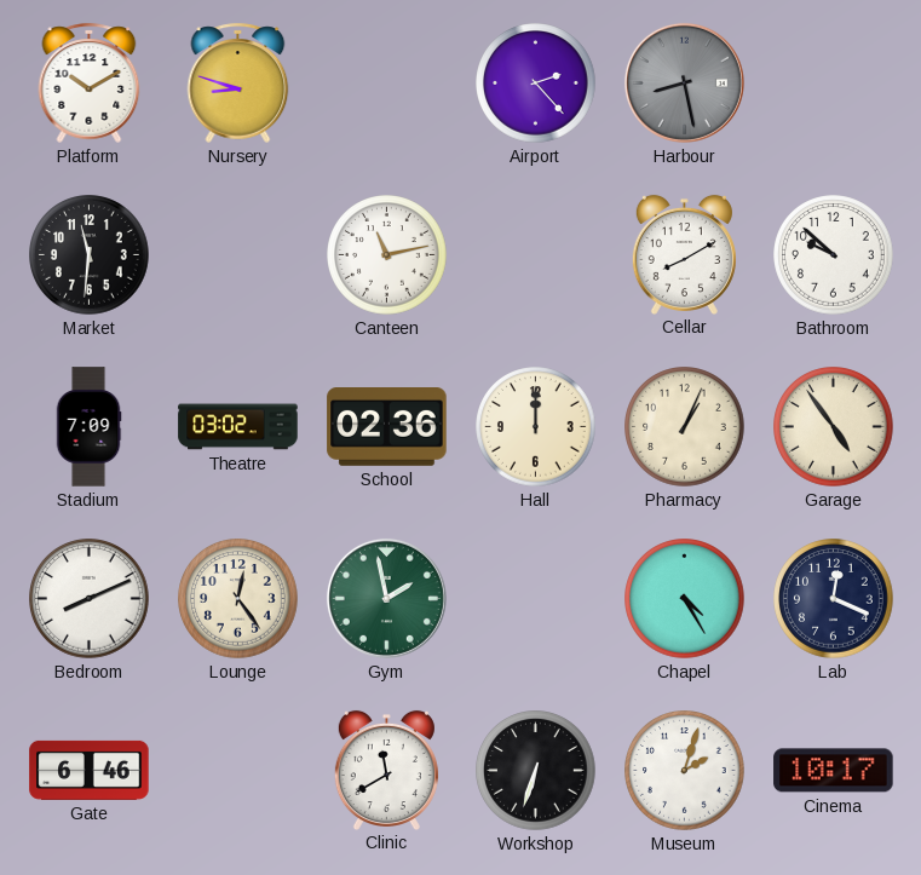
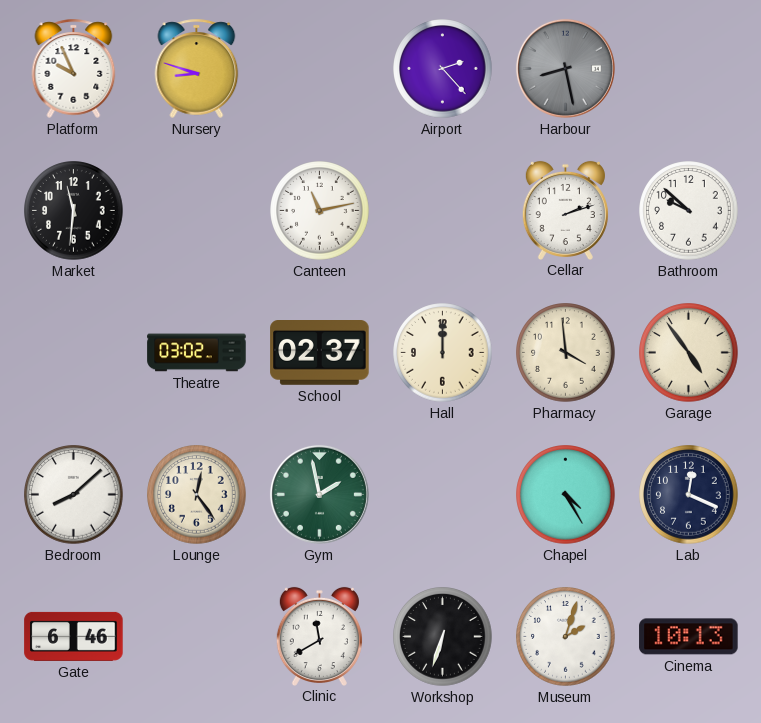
Platform: 10:10 -> 9:56
Cellar: 8:10 -> 2:12
Stadium: 7:09 -> none
School: 02:36 -> 02:37
Pharmacy: 1:04 -> 3:59
Bedroom: 8:11 -> 8:08
Cinema: 10:17 -> 10:13
